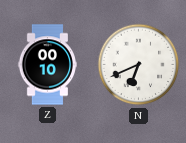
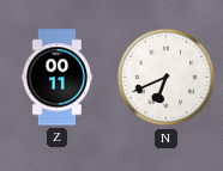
Z: 00:10 -> 00:11
